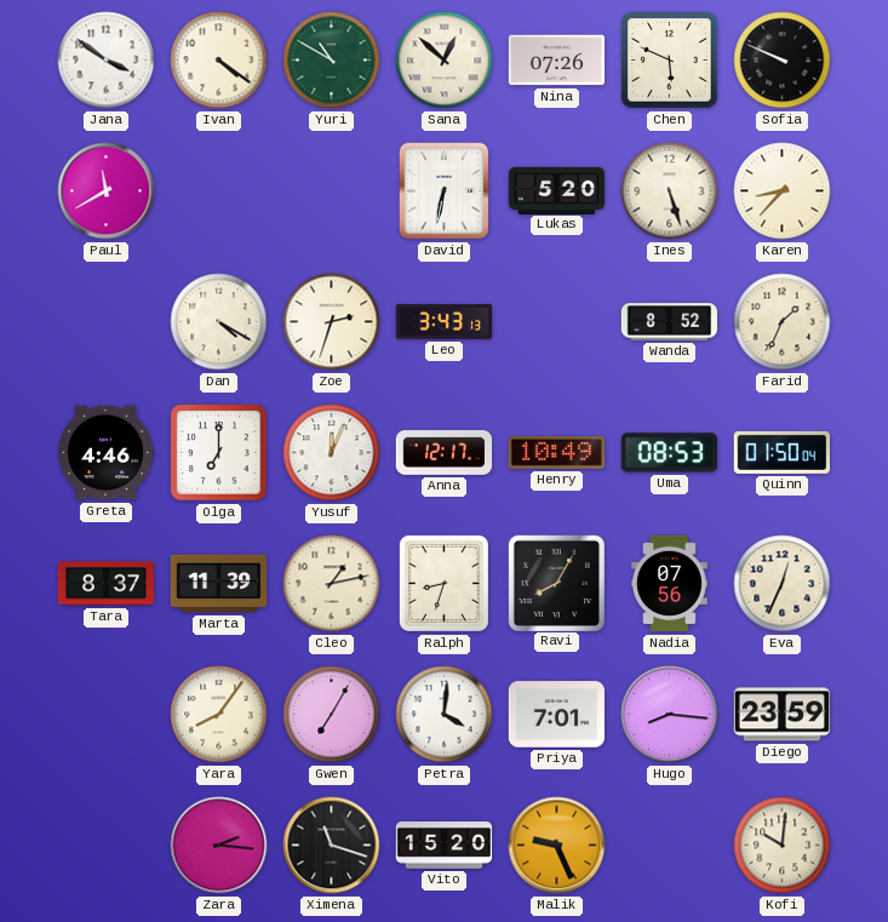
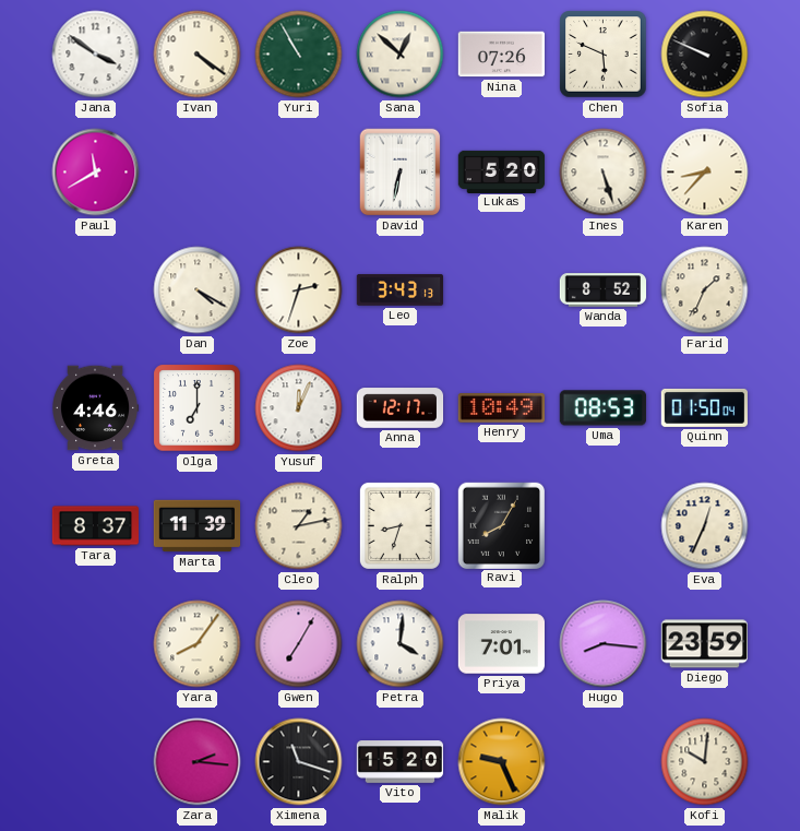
Yuri: 10:50 -> 10:55
Nadia: 07:56 -> none
